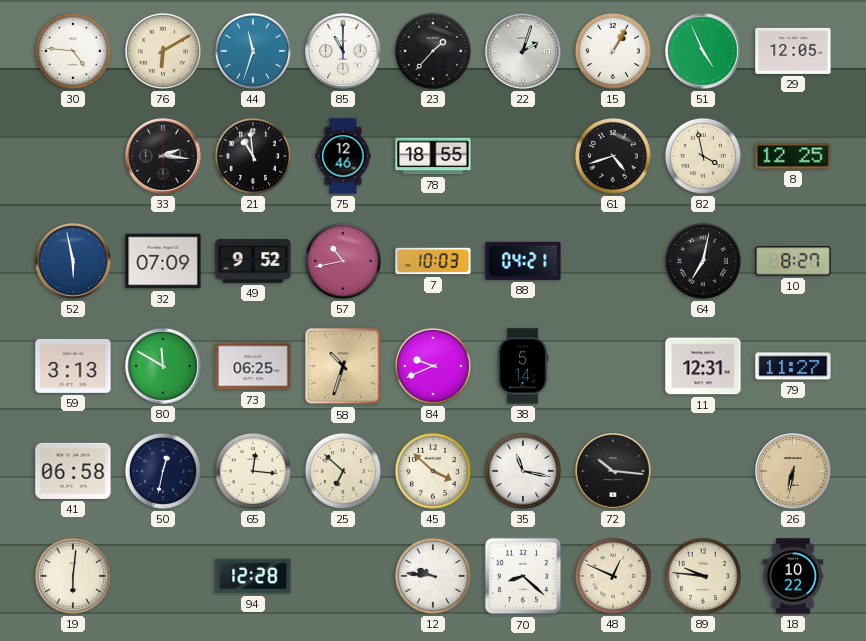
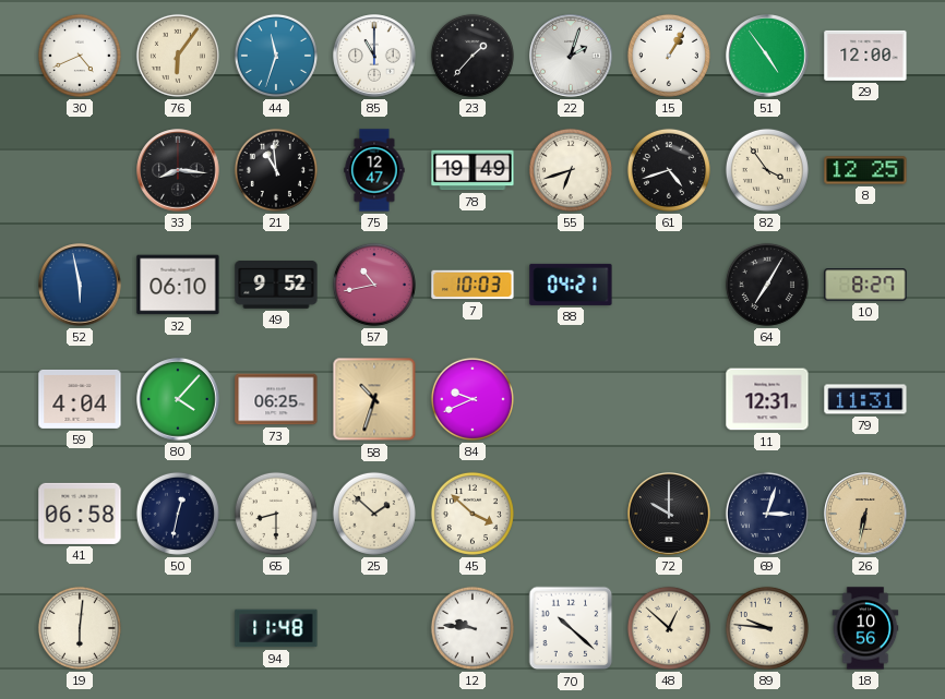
30: 4:46 -> 4:41
76: 6:10 -> 6:06
51: 4:56 -> 4:54
29: 12:05 -> 12:00
33: 2:16 -> 8:16
75: 12:46 -> 12:47
78: 18:55 -> 19:49
55: none -> 6:42
82: 3:58 -> 3:54
32: 07:09 -> 06:10
64: 7:02 -> 7:05
59: 3:13 -> 4:04
80: 11:50 -> 4:07
38: 5:14 -> none
79: 11:27 -> 11:31
65: 12:16 -> 8:30
25: 6:52 -> 1:52
35: 11:17 -> none
72: 10:16 -> 10:00
69: none -> 3:03
94: 12:28 -> 11:48
70: 8:22 -> 10:22
48: 12:49 -> 12:52
18: 10:22 -> 10:56
